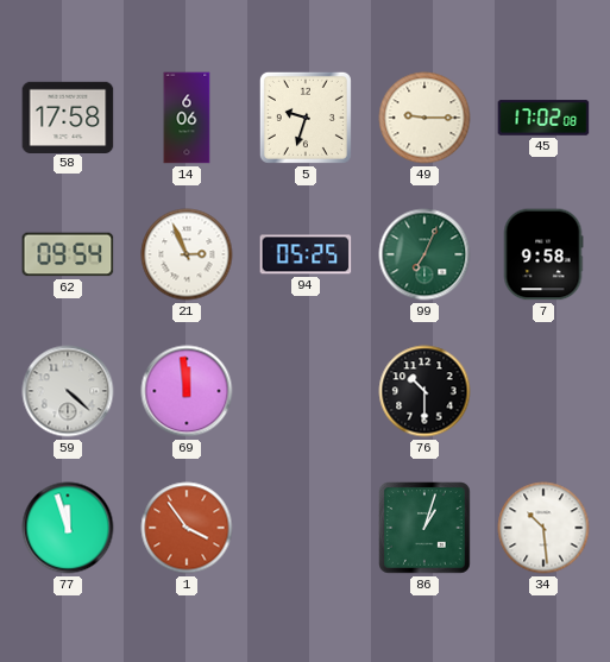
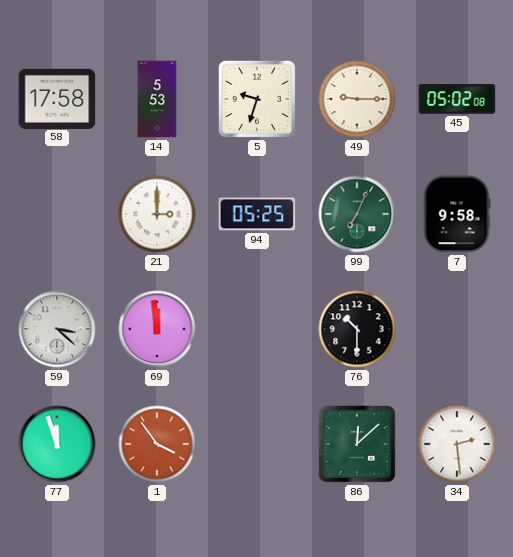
14: 6:06 -> 5:53
45: 17:02 -> 05:02
62: 09:54 -> none
21: 2:56 -> 3:00
59: 4:22 -> 3:22
86: 1:03 -> 12:08
34: 10:29 -> 2:29
